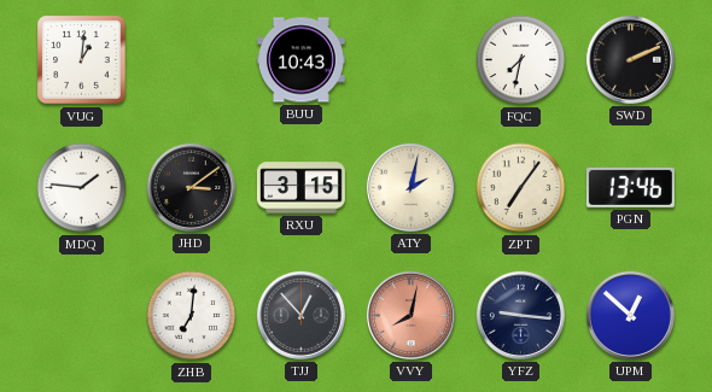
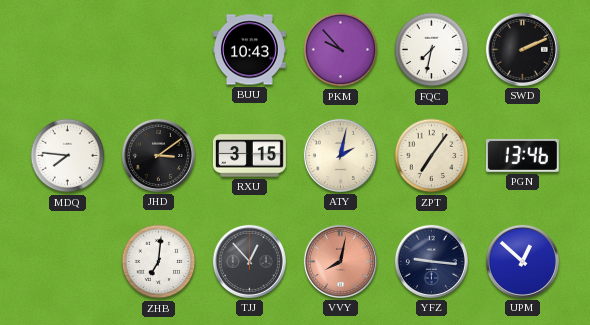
VUG: 1:01 -> none
PKM: none -> 9:53
MDQ: 1:46 -> 7:46
